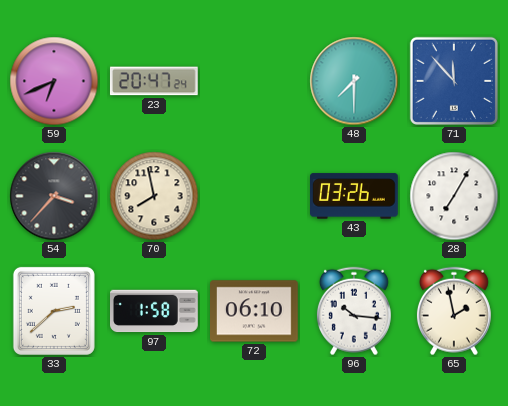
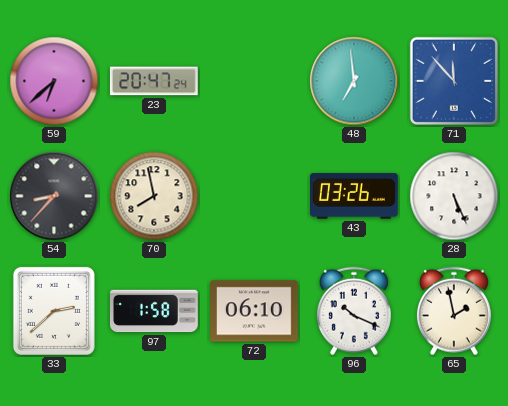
59: 6:41 -> 6:38
48: 7:30 -> 6:59
54: 3:37 -> 8:37
28: 7:05 -> 5:26
96: 10:16 -> 10:19
